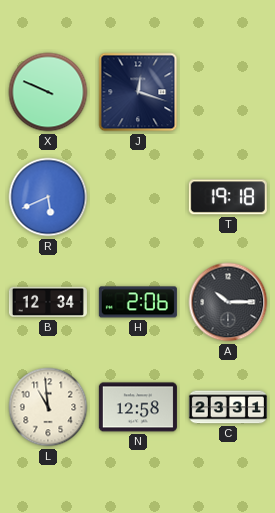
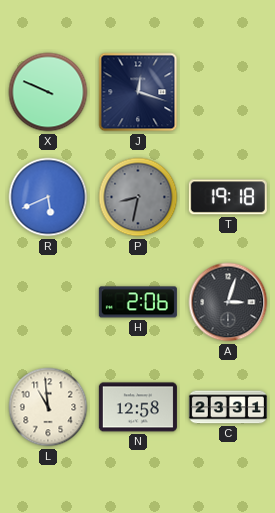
P: none -> 8:32
B: 12:34 -> none
A: 10:15 -> 3:03
